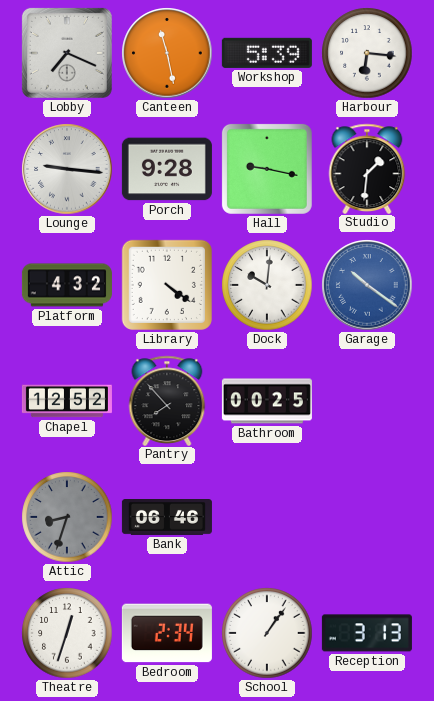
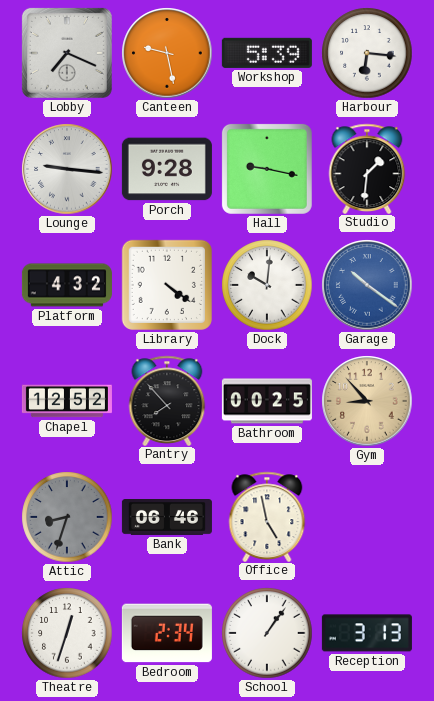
Canteen: 11:28 -> 9:28
Gym: none -> 8:53
Office: none -> 4:58
